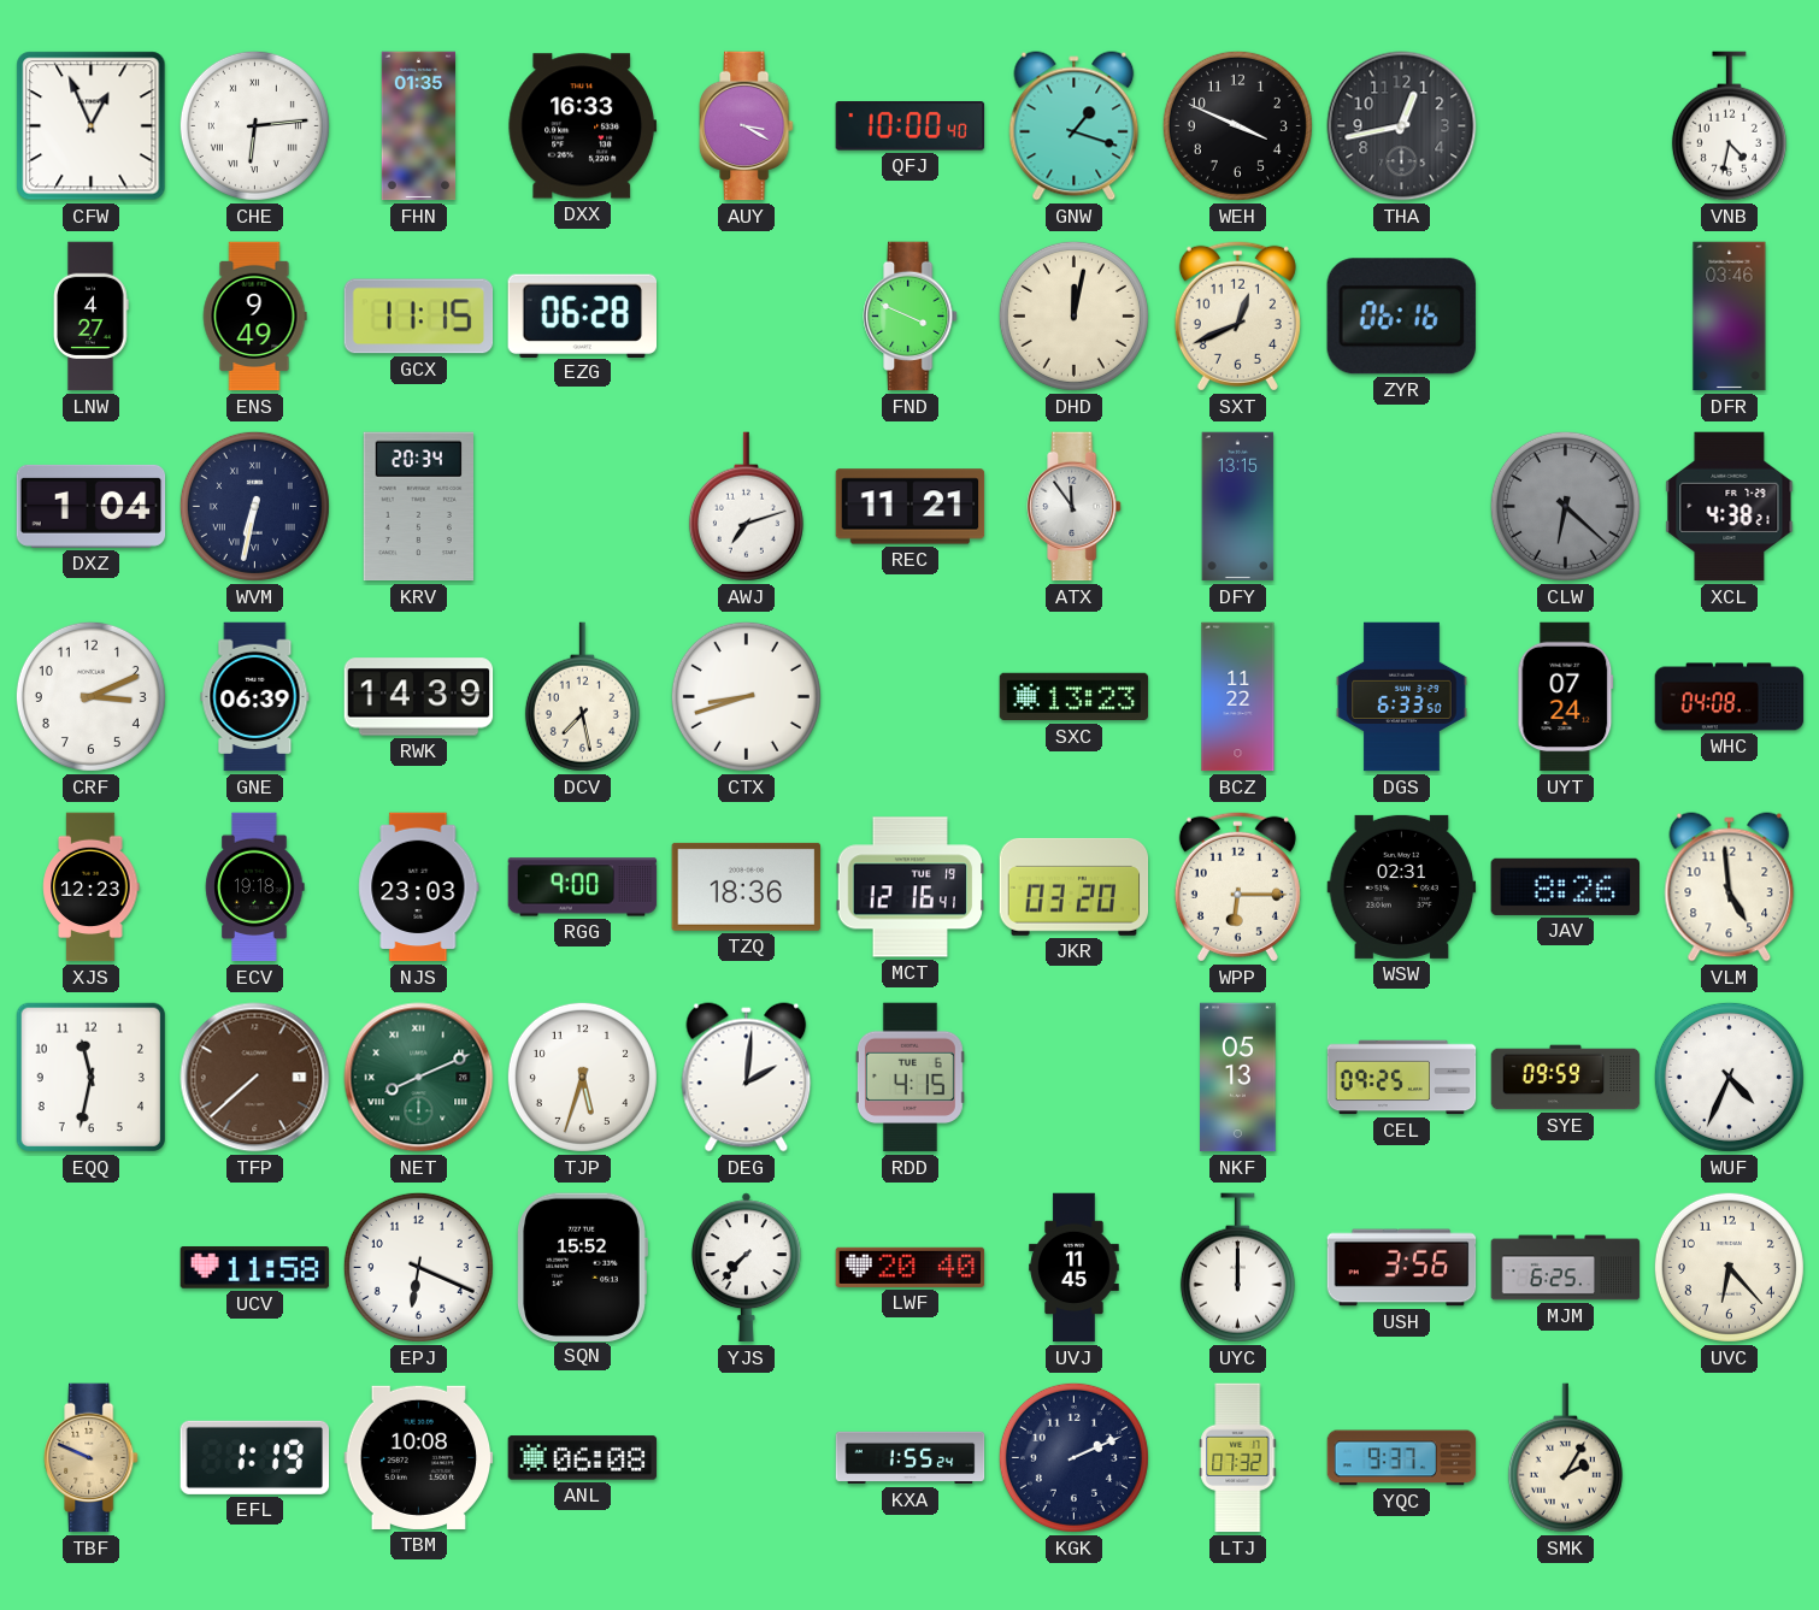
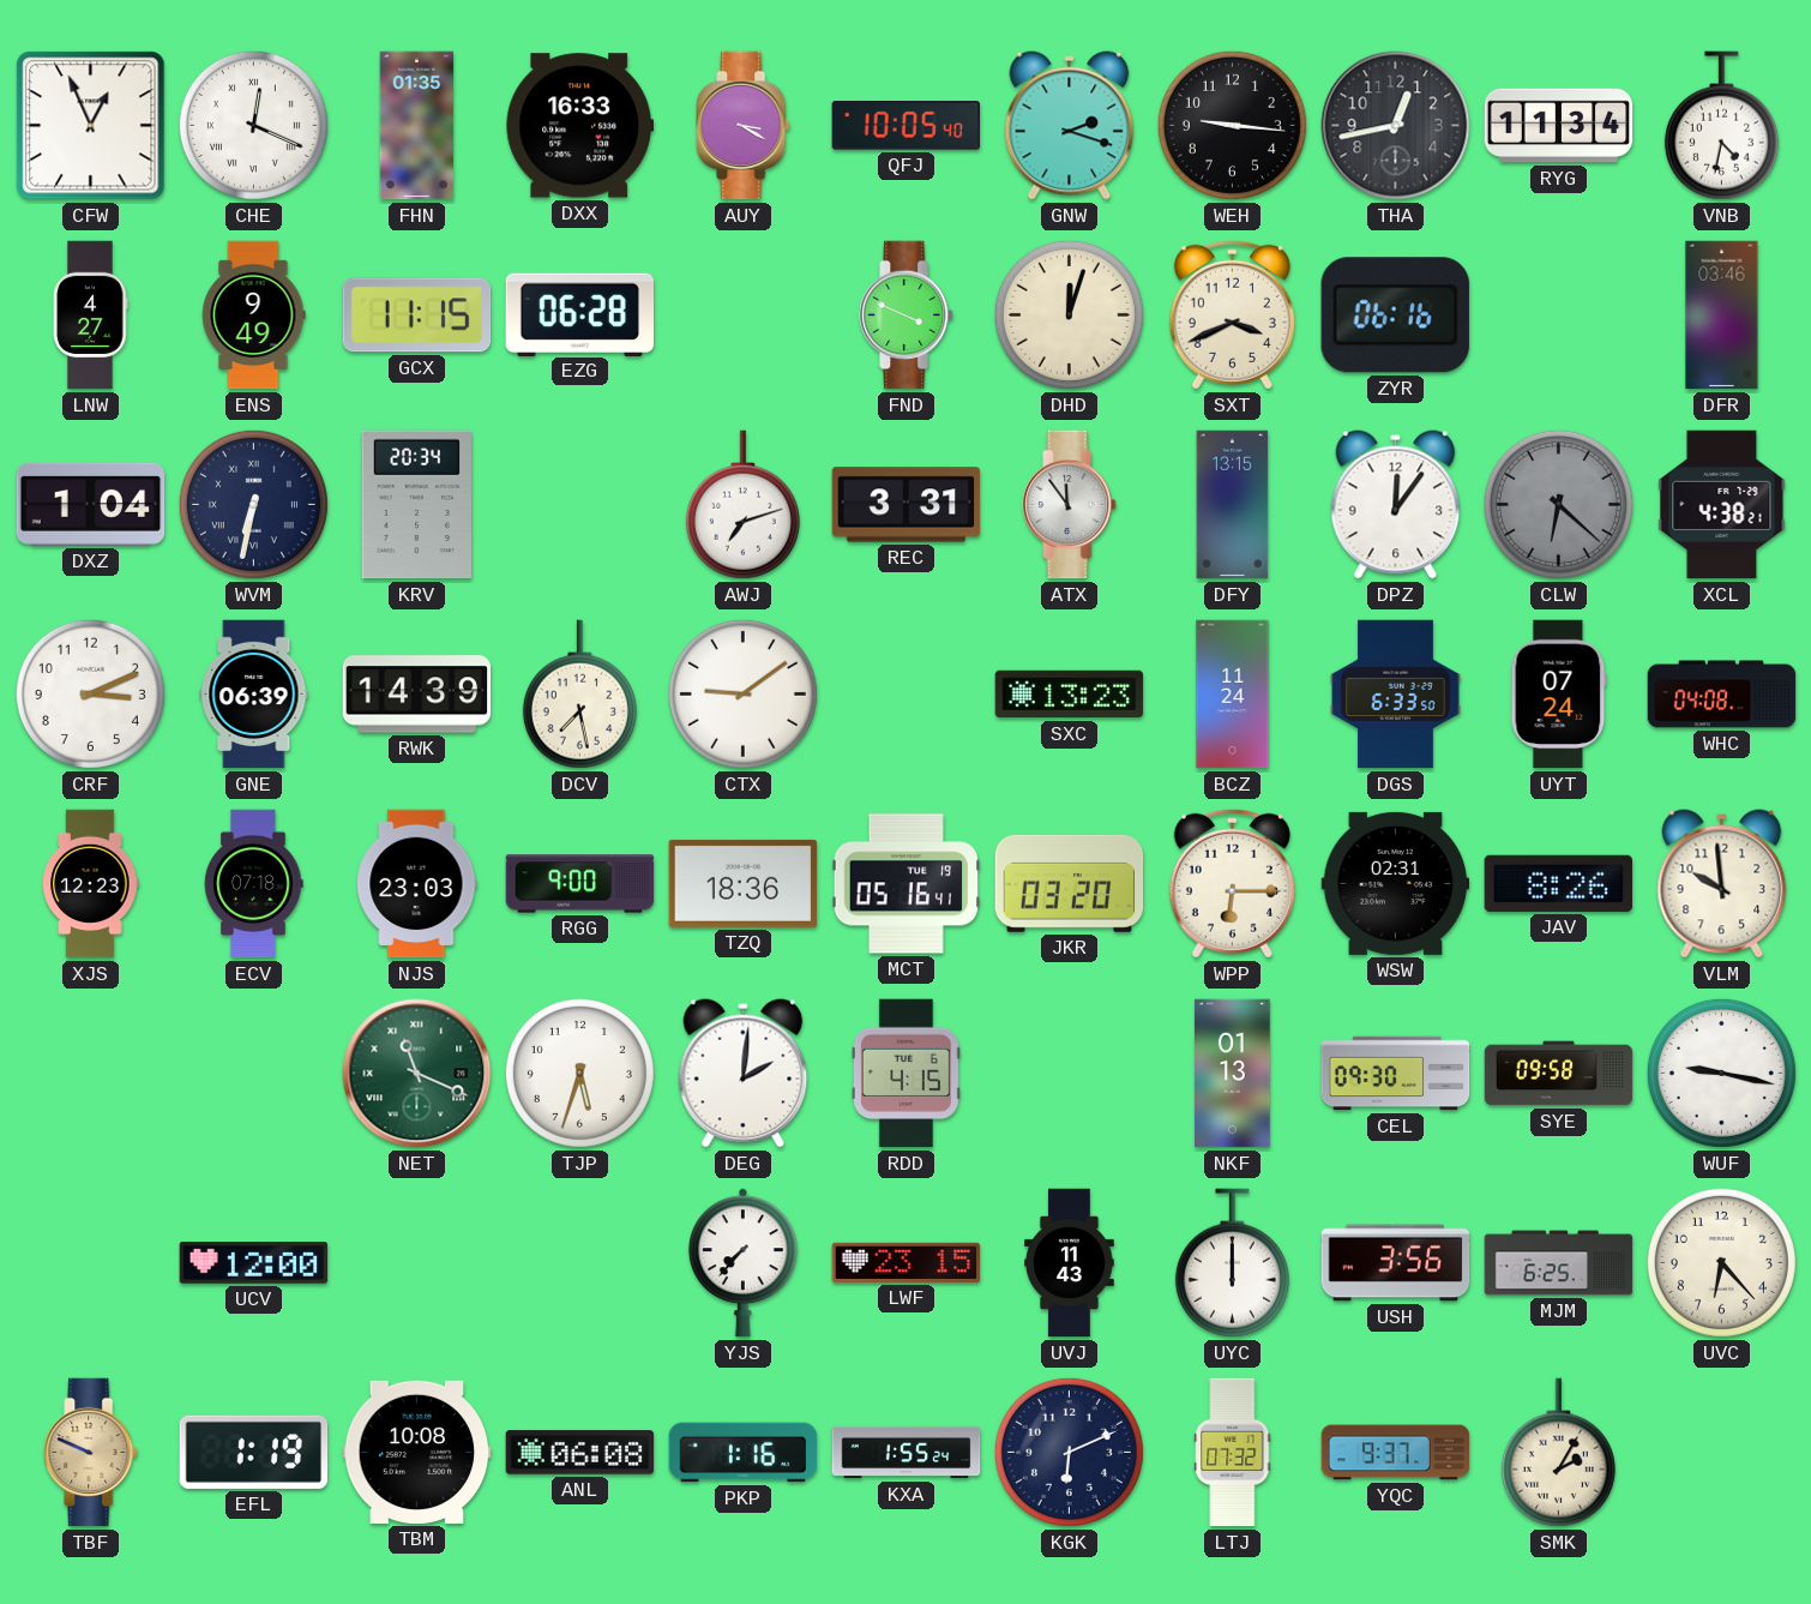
CHE: 6:14 -> 12:19
QFJ: 10:00 -> 10:05
GNW: 1:18 -> 2:18
WEH: 3:49 -> 9:16
RYG: none -> 11:34
DHD: 12:02 -> 12:03
SXT: 12:41 -> 3:41
REC: 11:21 -> 3:31
DPZ: none -> 12:06
CTX: 8:42 -> 9:09
BCZ: 11:22 -> 11:24
ECV: 19:18 -> 07:18
MCT: 12:16 -> 05:16
VLM: 4:59 -> 9:59
EQQ: 11:32 -> none
TFP: 7:38 -> none
NET: 8:11 -> 11:19
NKF: 05:13 -> 01:13
CEL: 09:25 -> 09:30
SYE: 09:59 -> 09:58
WUF: 4:34 -> 9:17
UCV: 11:58 -> 12:00
EPJ: 6:19 -> none
SQN: 15:52 -> none
LWF: 20:40 -> 23:15
UVJ: 11:45 -> 11:43
PKP: none -> 1:16
KGK: 2:11 -> 6:11
